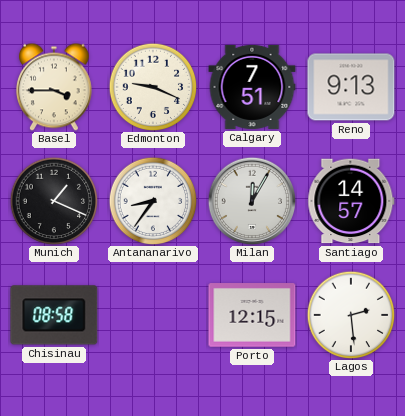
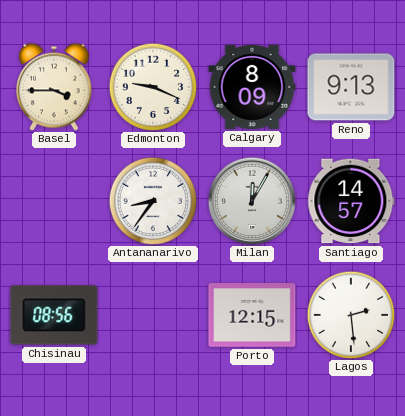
Calgary: 7:51 -> 8:09
Munich: 1:19 -> none
Chisinau: 08:58 -> 08:56
